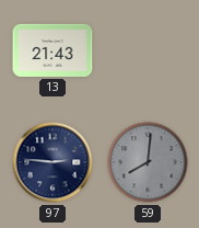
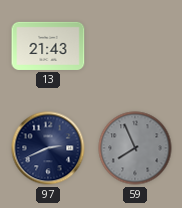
97: 2:46 -> 2:41
59: 8:01 -> 7:56
